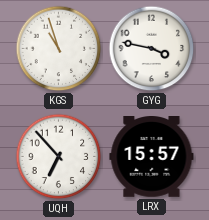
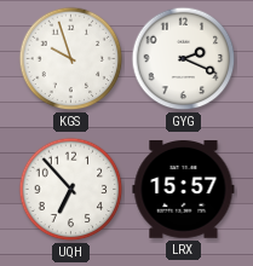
KGS: 10:57 -> 9:57
GYG: 3:47 -> 2:19
